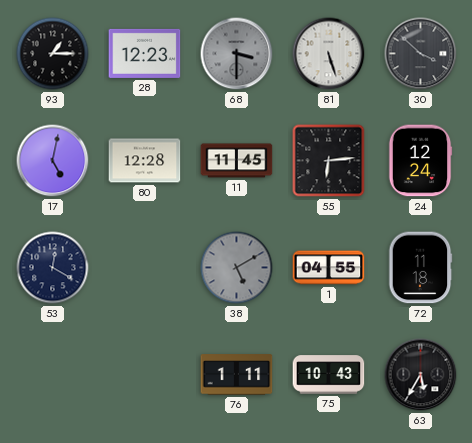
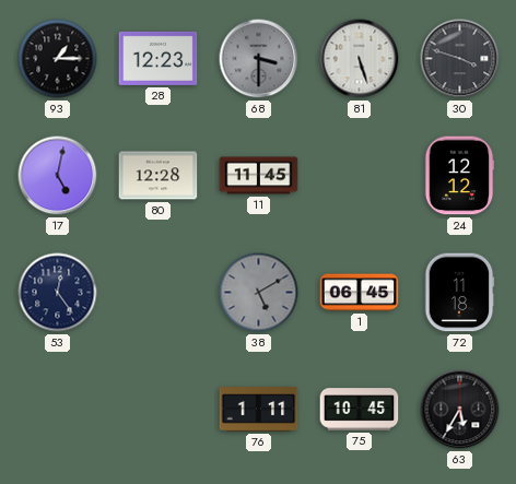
30: 3:52 -> 3:48
55: 6:14 -> none
24: 12:24 -> 12:12
53: 12:20 -> 12:24
1: 04:55 -> 06:45
75: 10:43 -> 10:45
